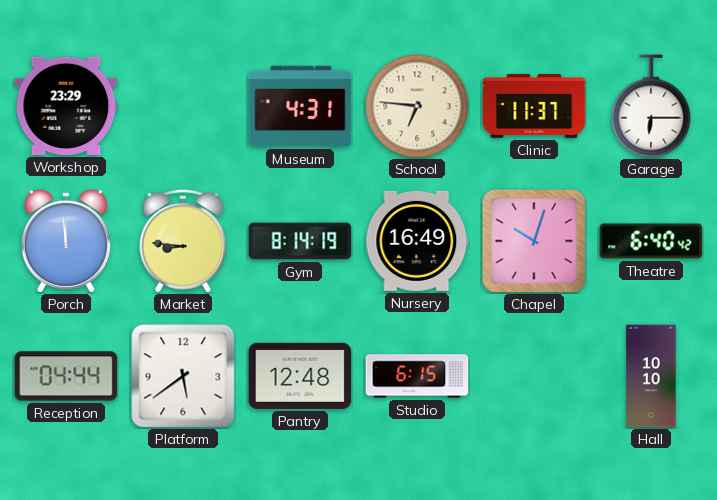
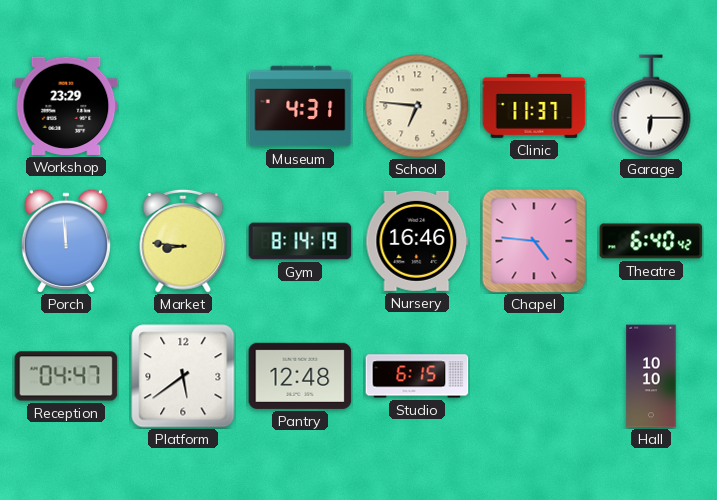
Nursery: 16:49 -> 16:46
Chapel: 10:03 -> 4:46
Reception: 04:44 -> 04:47
